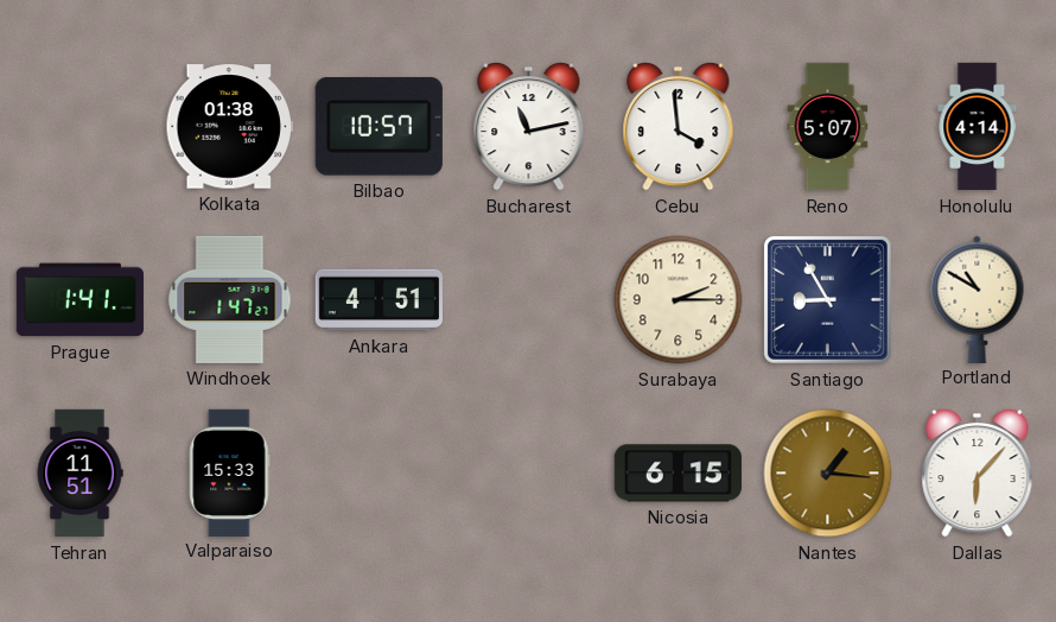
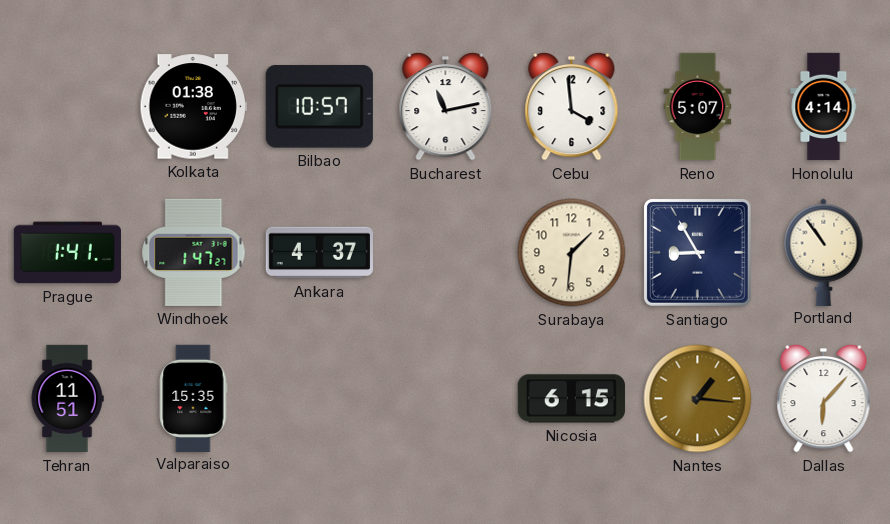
Ankara: 4:51 -> 4:37
Surabaya: 2:15 -> 1:31
Portland: 10:50 -> 10:54
Valparaiso: 15:33 -> 15:35
